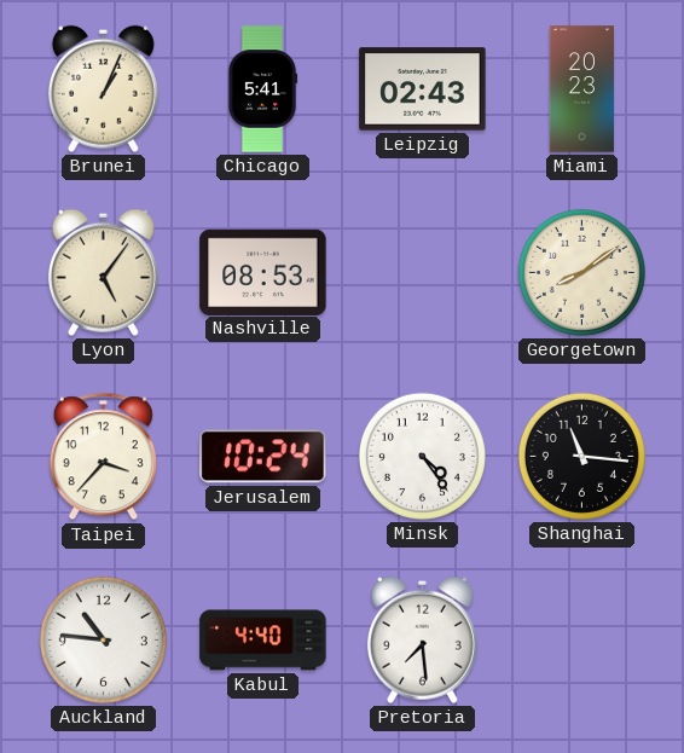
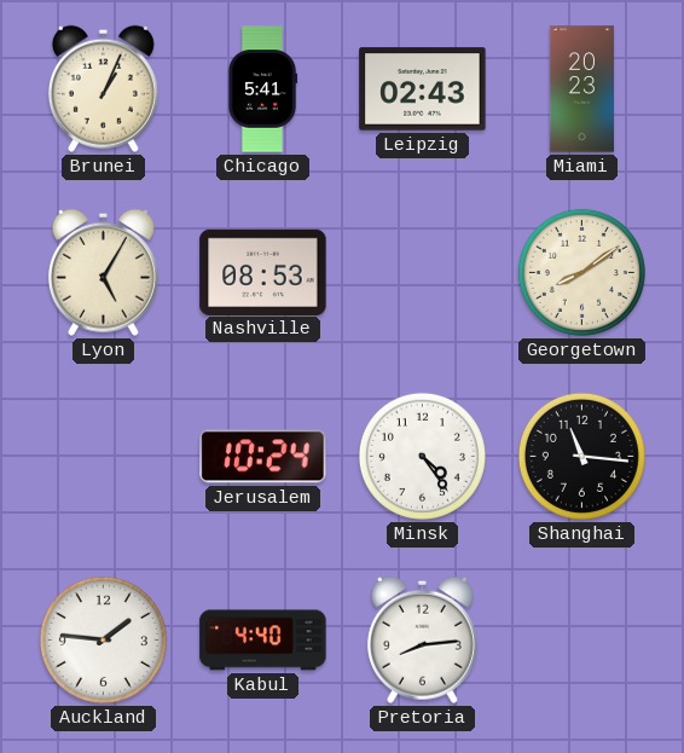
Lyon: 5:06 -> 5:05
Taipei: 3:37 -> none
Auckland: 10:46 -> 1:46
Pretoria: 7:29 -> 8:14
